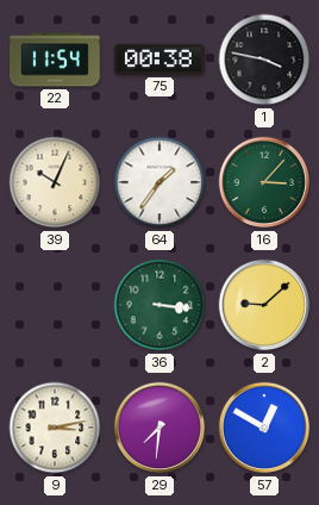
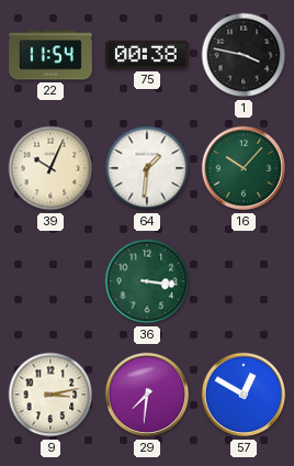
64: 1:36 -> 1:31
16: 3:07 -> 10:07
2: 9:08 -> none
